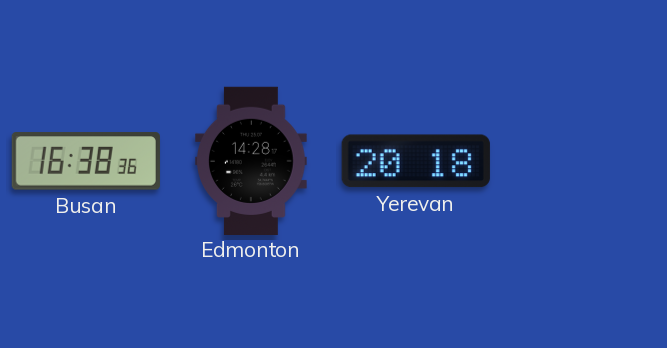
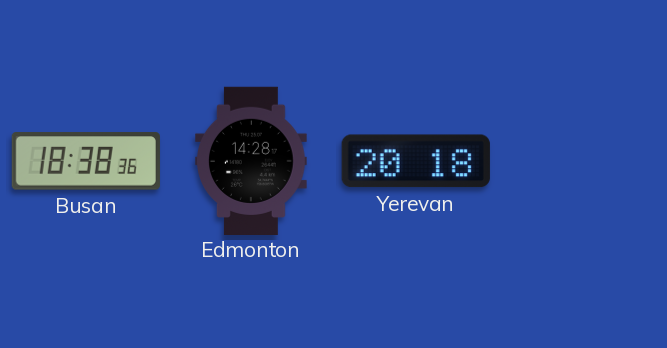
Busan: 16:38 -> 18:38
